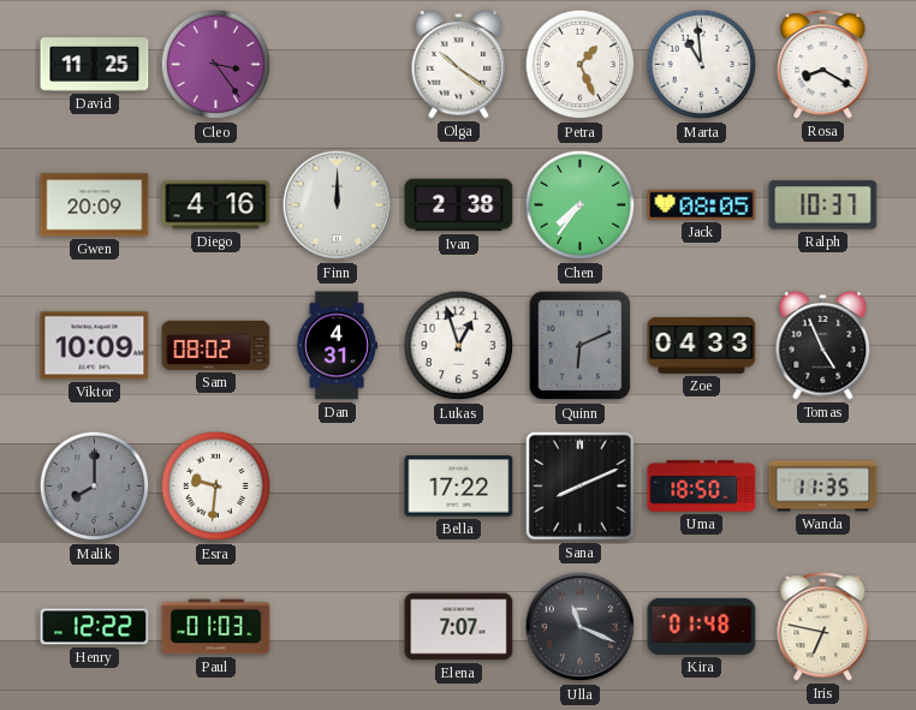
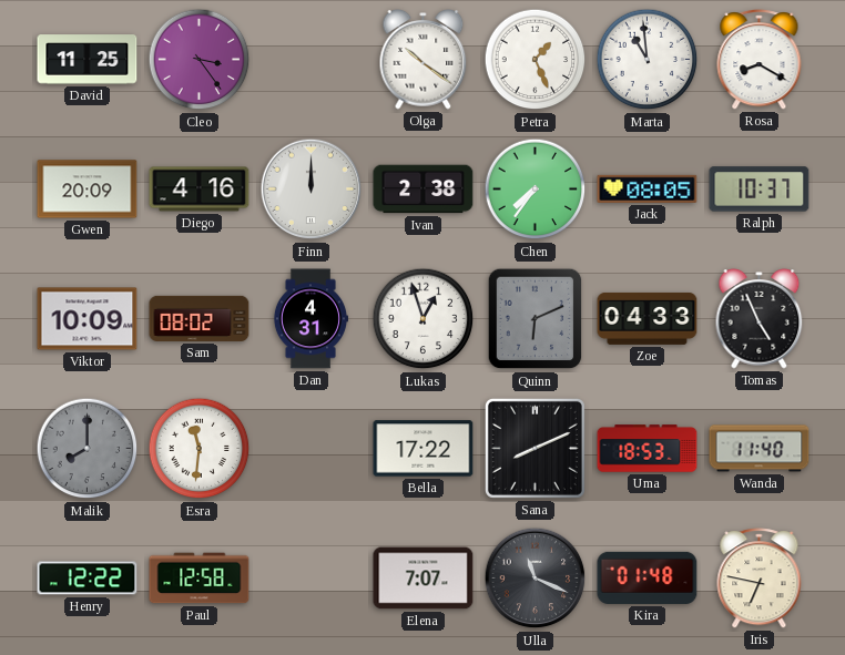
Esra: 9:31 -> 11:31
Uma: 18:50 -> 18:53
Wanda: 11:35 -> 11:40
Paul: 01:03 -> 12:58
